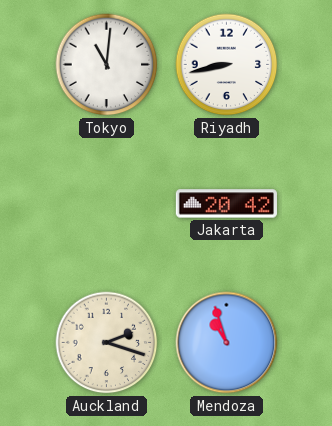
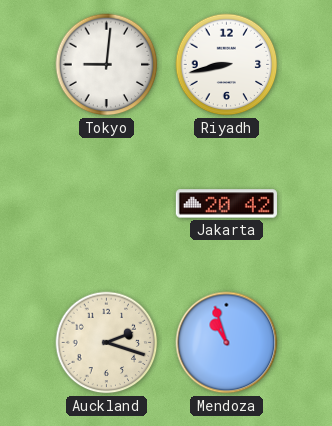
Tokyo: 11:01 -> 9:01
